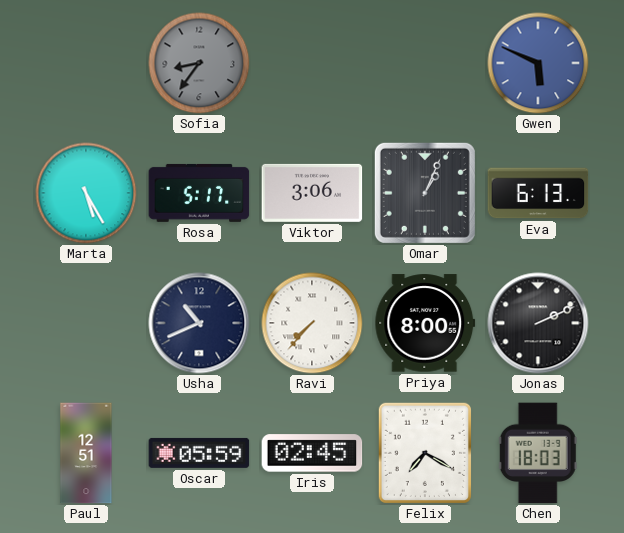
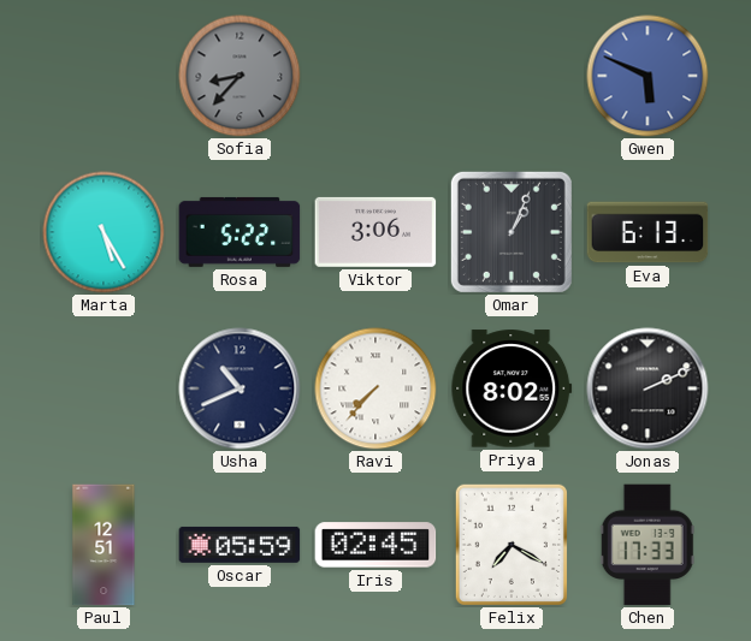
Sofia: 8:36 -> 8:37
Rosa: 5:17 -> 5:22
Priya: 8:00 -> 8:02
Chen: 18:03 -> 17:33
